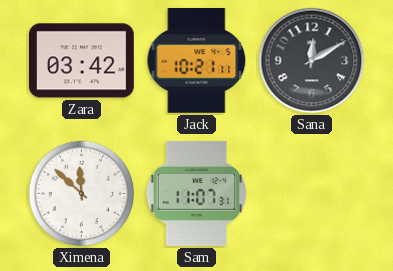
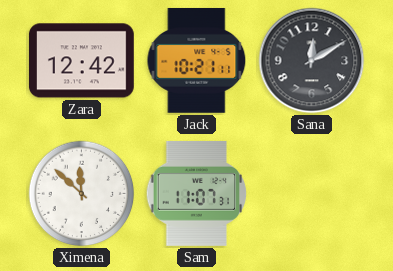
Zara: 03:42 -> 12:42
